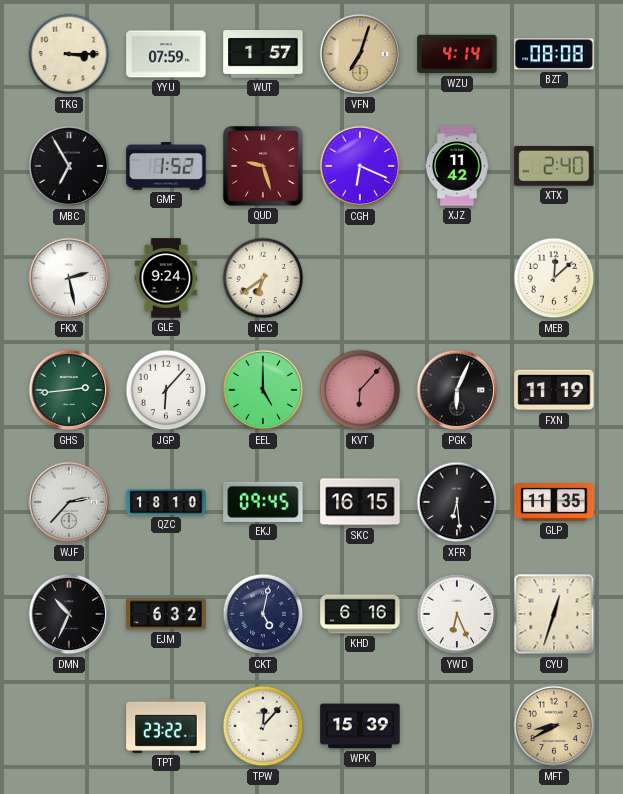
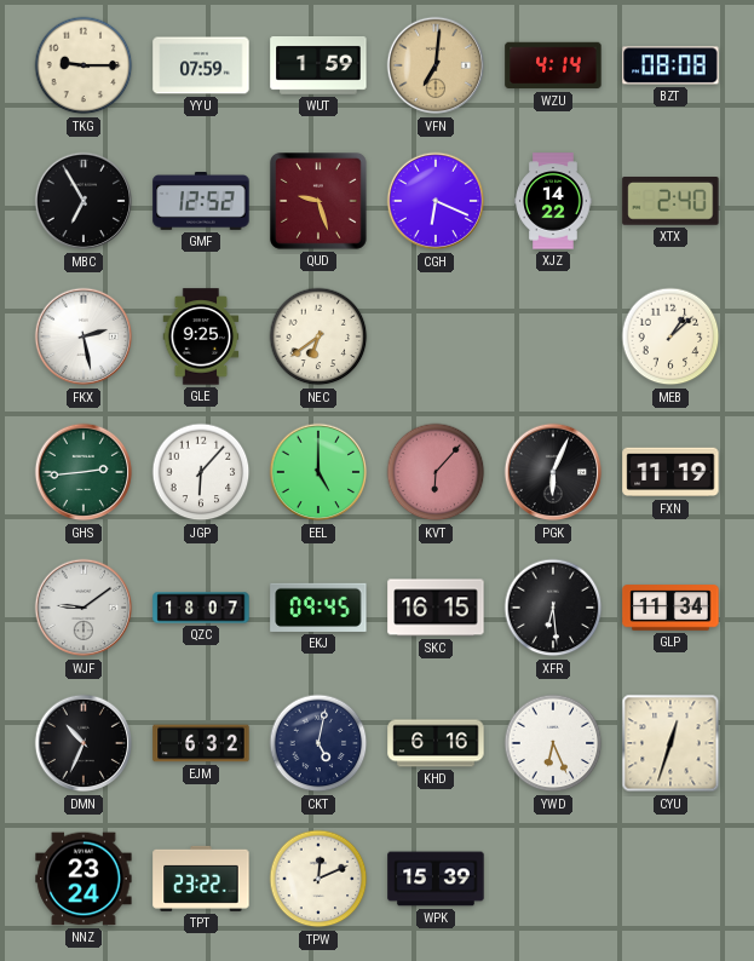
TKG: 3:15 -> 9:15
WUT: 1:57 -> 1:59
VFN: 7:03 -> 7:01
GMF: 1:52 -> 12:52
XJZ: 11:42 -> 14:22
GLE: 9:24 -> 9:25
MEB: 12:08 -> 1:08
WJF: 2:37 -> 9:09
QZC: 18:10 -> 18:07
GLP: 11:35 -> 11:34
NNZ: none -> 23:24
TPW: 12:07 -> 12:11
MFT: 8:40 -> none
